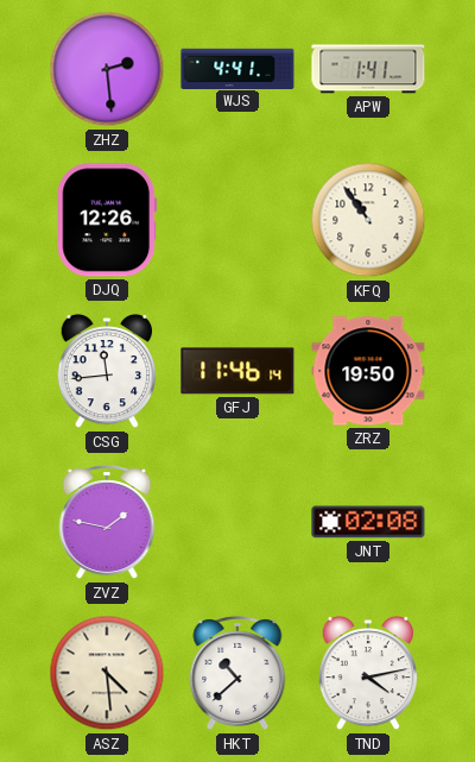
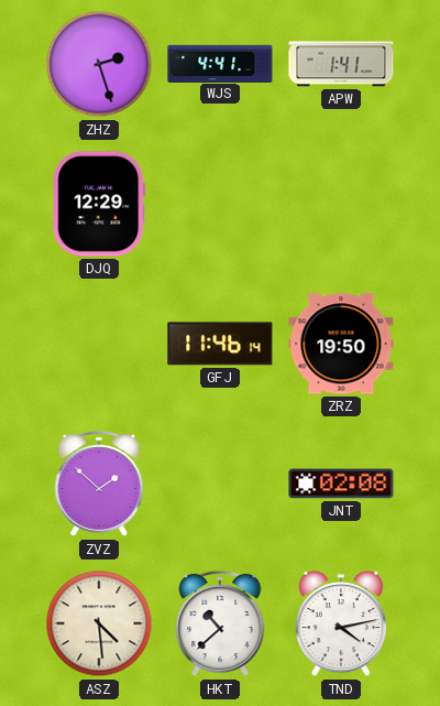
ZHZ: 2:29 -> 2:27
DJQ: 12:26 -> 12:29
KFQ: 10:54 -> none
CSG: 11:44 -> none
ZVZ: 1:47 -> 1:52
